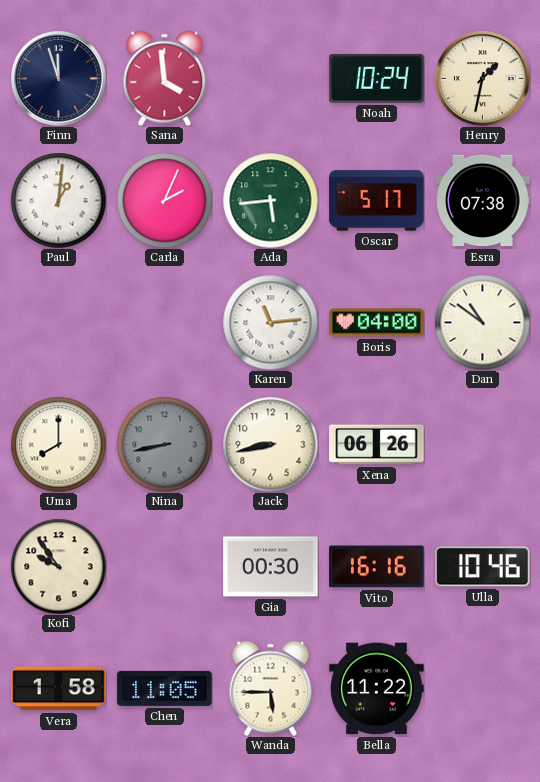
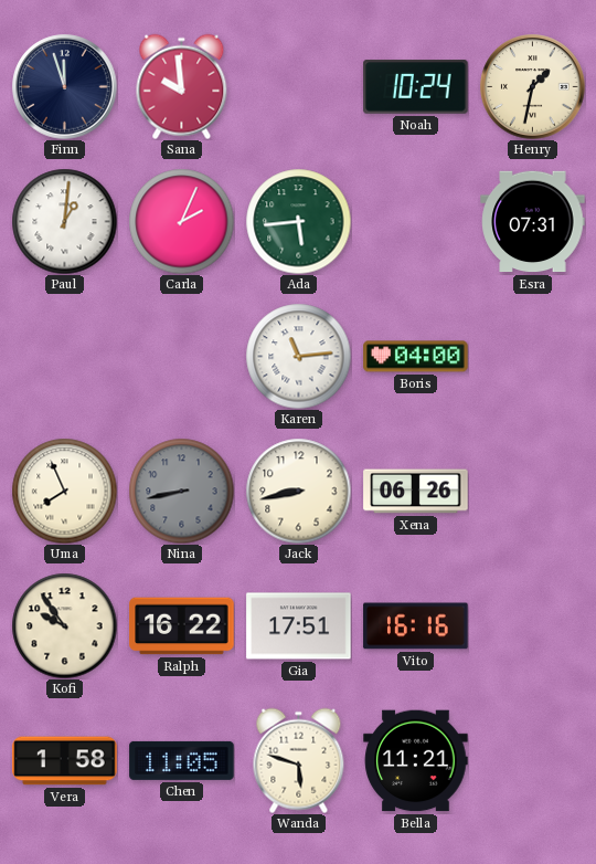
Sana: 3:59 -> 9:59
Oscar: 5:17 -> none
Esra: 07:38 -> 07:31
Dan: 10:51 -> none
Uma: 8:00 -> 7:56
Ralph: none -> 16:22
Gia: 00:30 -> 17:51
Ulla: 10:46 -> none
Wanda: 5:45 -> 5:48
Bella: 11:22 -> 11:21
